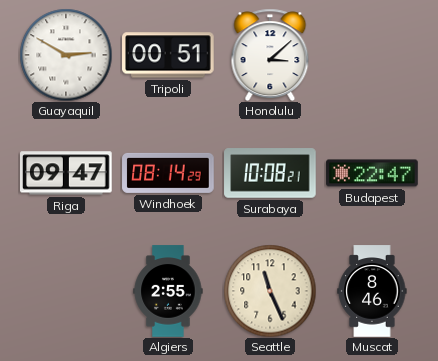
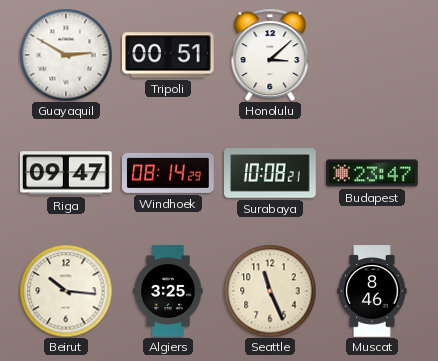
Budapest: 22:47 -> 23:47
Beirut: none -> 10:16
Algiers: 2:55 -> 3:25
